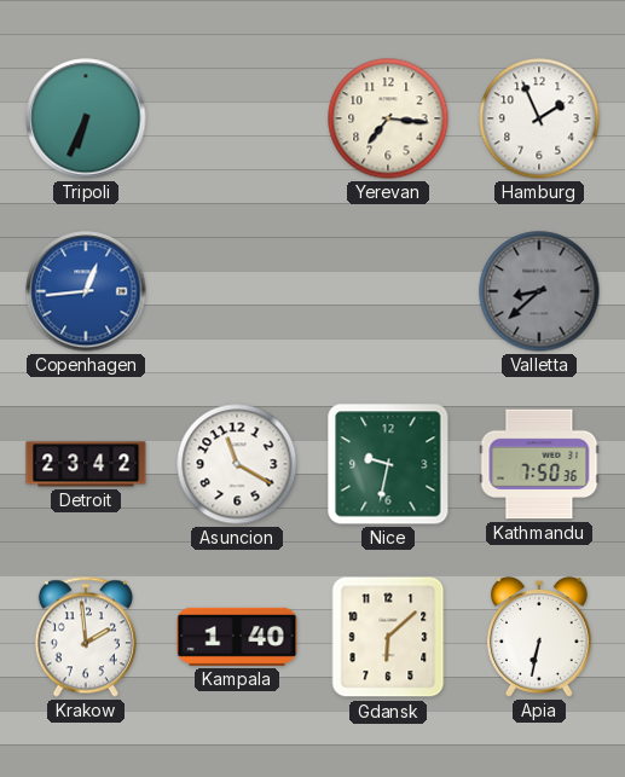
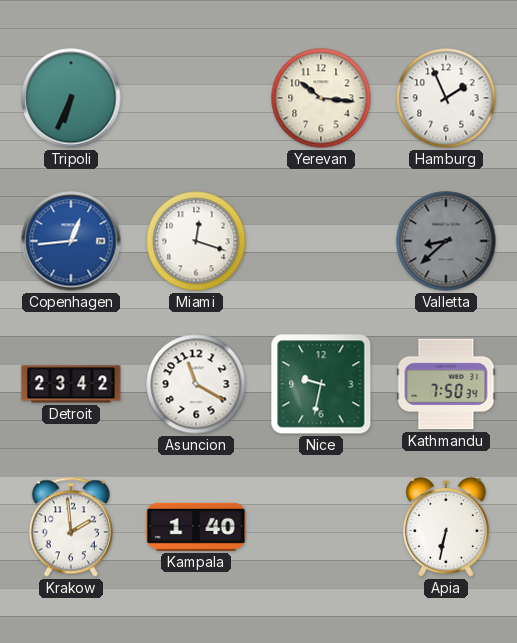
Yerevan: 7:16 -> 10:16
Miami: none -> 12:18
Kathmandu: 7:50:36 -> 7:50:34
Gdansk: 6:08 -> none
